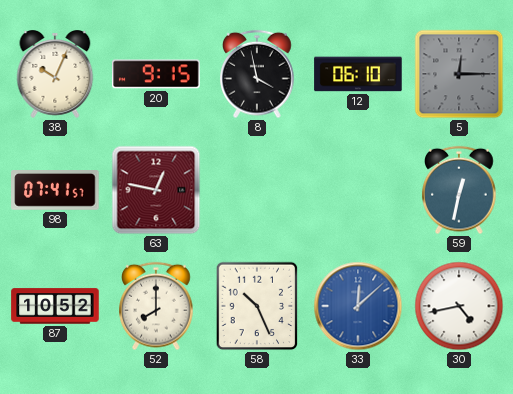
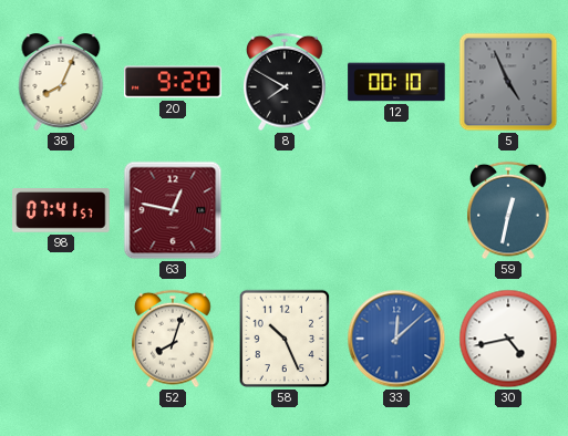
38: 10:04 -> 8:04
20: 9:15 -> 9:20
8: 3:58 -> 7:50
12: 06:10 -> 00:10
5: 12:15 -> 4:56
87: 10:52 -> none
52: 8:00 -> 8:03
